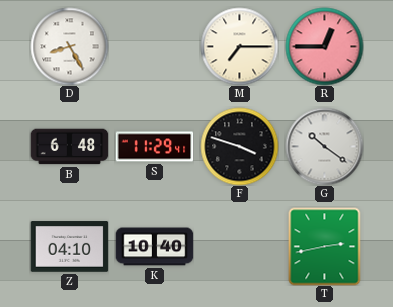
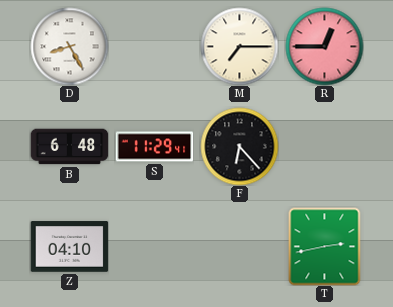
F: 3:48 -> 6:23
G: 10:21 -> none
K: 10:40 -> none
